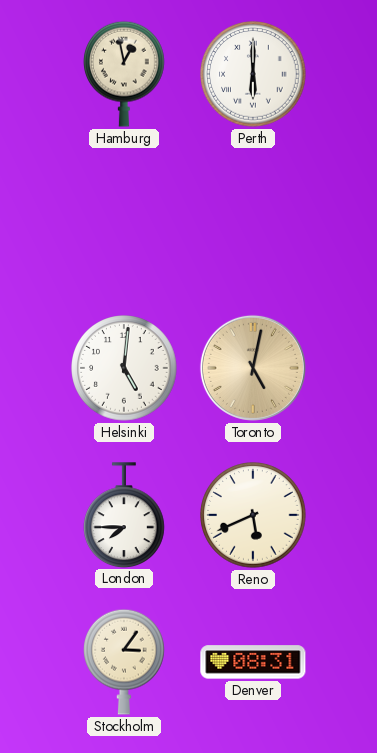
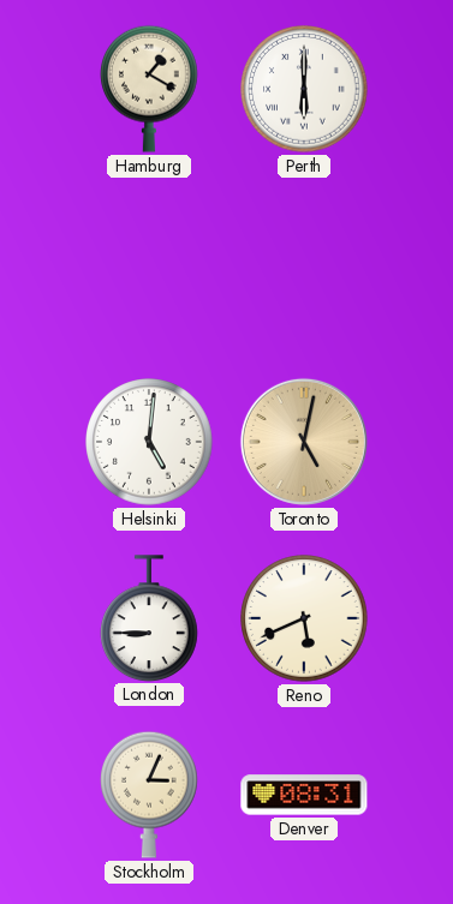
Hamburg: 12:58 -> 1:20
London: 7:45 -> 8:45
Stockholm: 3:06 -> 3:04
